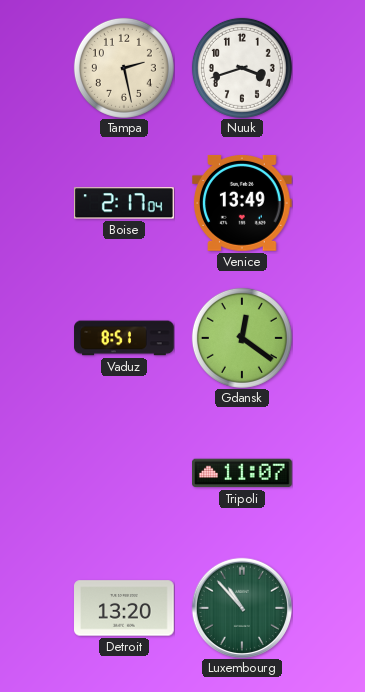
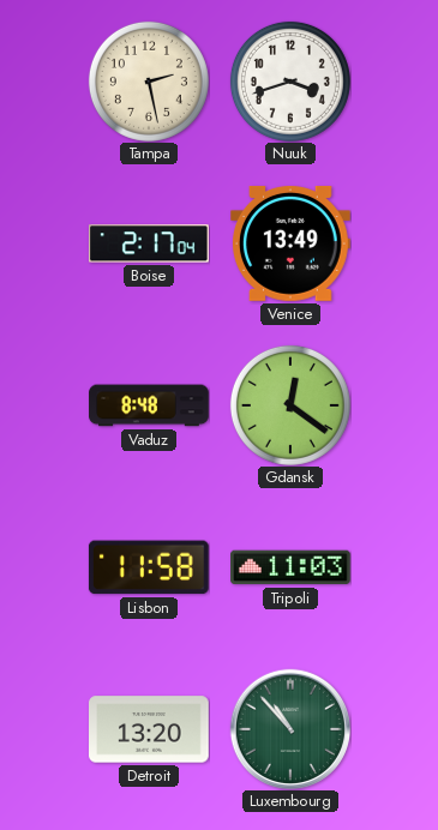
Vaduz: 8:51 -> 8:48
Lisbon: none -> 11:58
Tripoli: 11:07 -> 11:03
